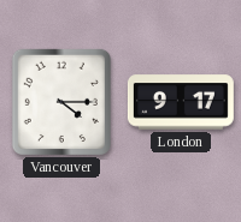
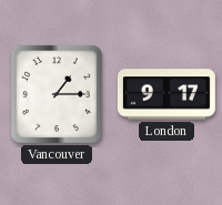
Vancouver: 4:15 -> 1:15
